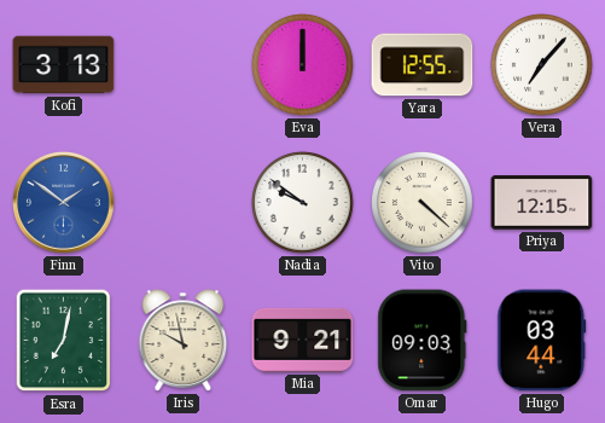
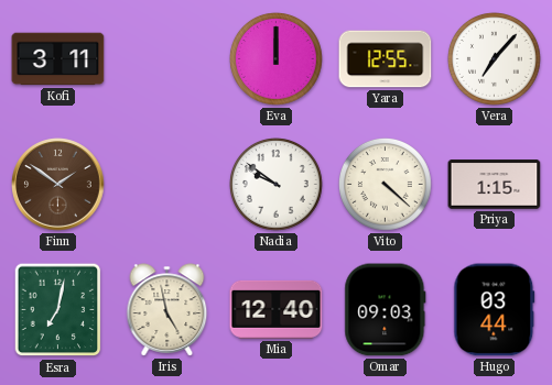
Kofi: 3:13 -> 3:11
Finn dial: blue -> brown
Priya: 12:15 -> 1:15
Iris: 9:58 -> 4:58
Mia: 9:21 -> 12:40
